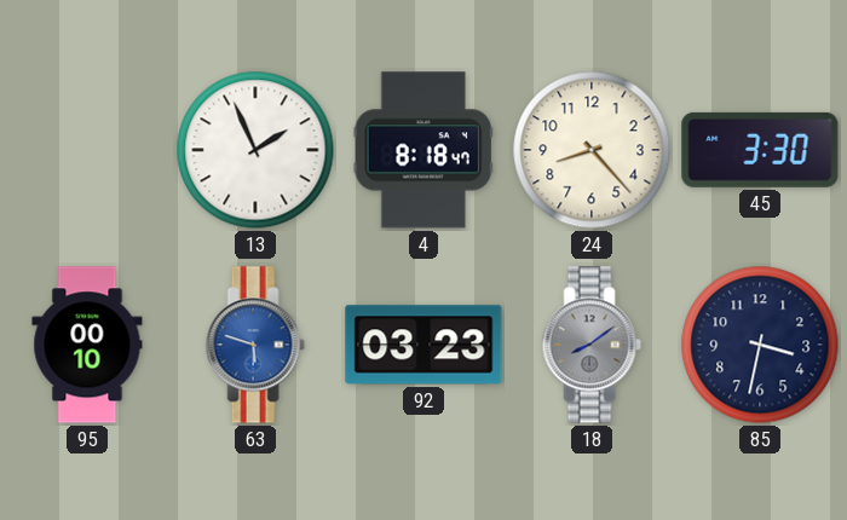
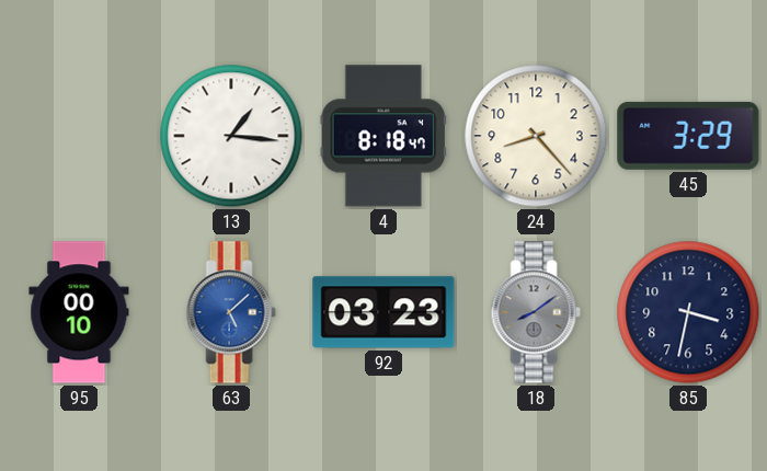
13: 1:56 -> 1:16
45: 3:30 -> 3:29
63: 5:48 -> 5:08
